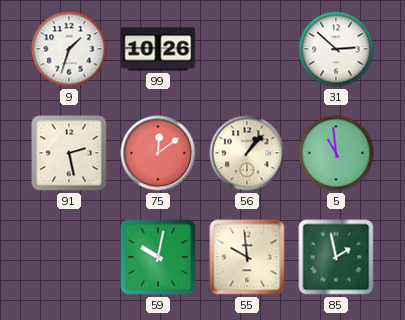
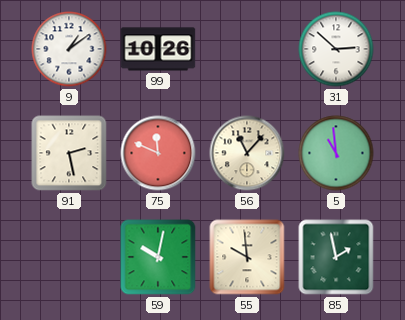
9: 1:33 -> 1:09
75: 12:09 -> 11:49
56: 1:07 -> 11:07
